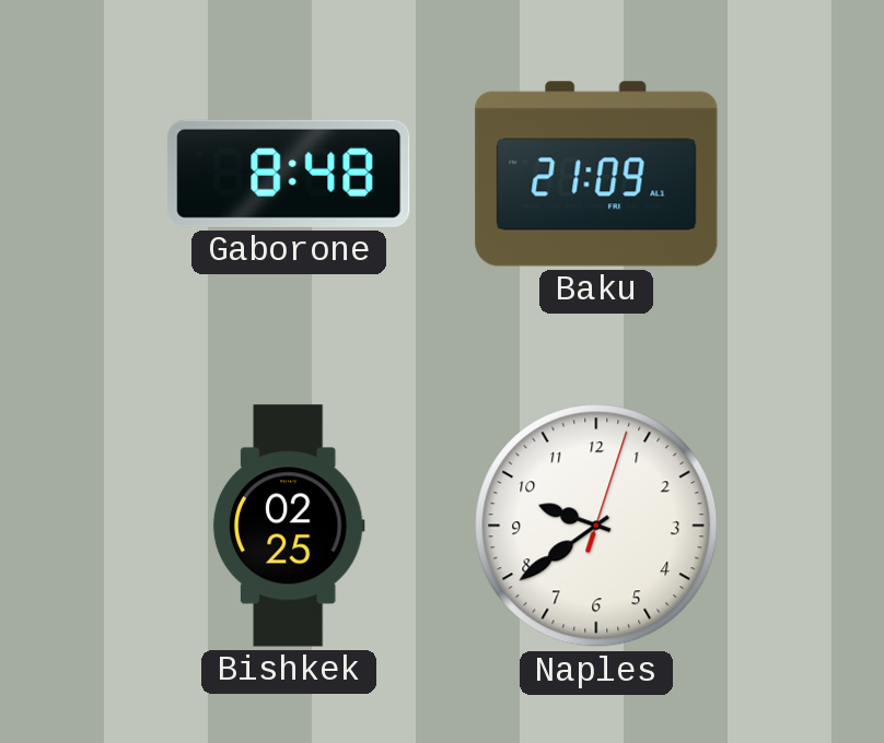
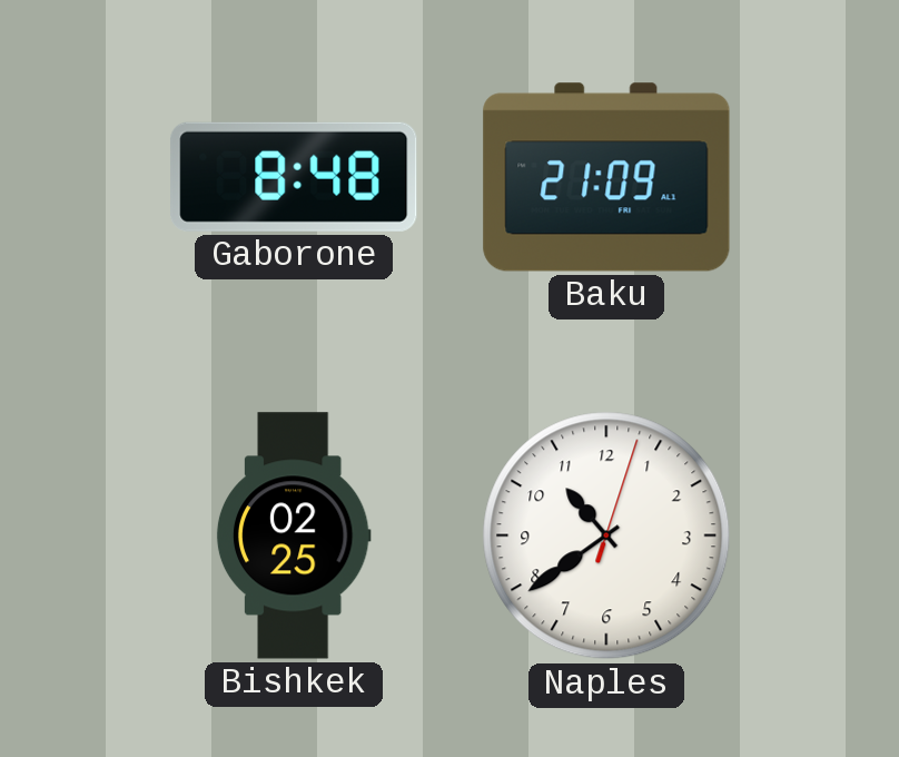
Naples: 9:39 -> 10:39
